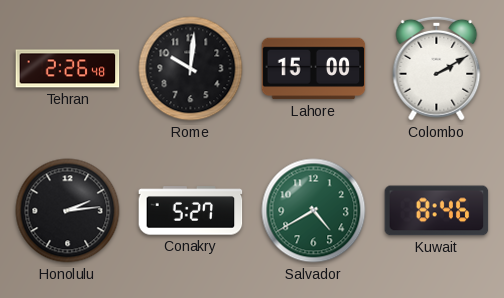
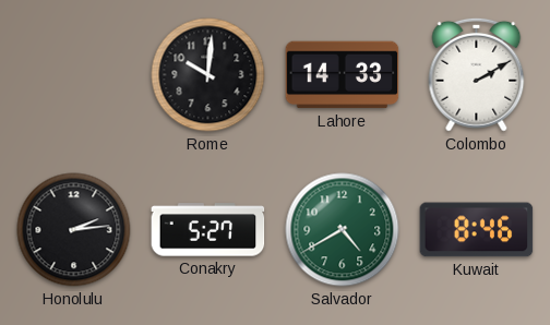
Tehran: 2:26 -> none
Lahore: 15:00 -> 14:33
